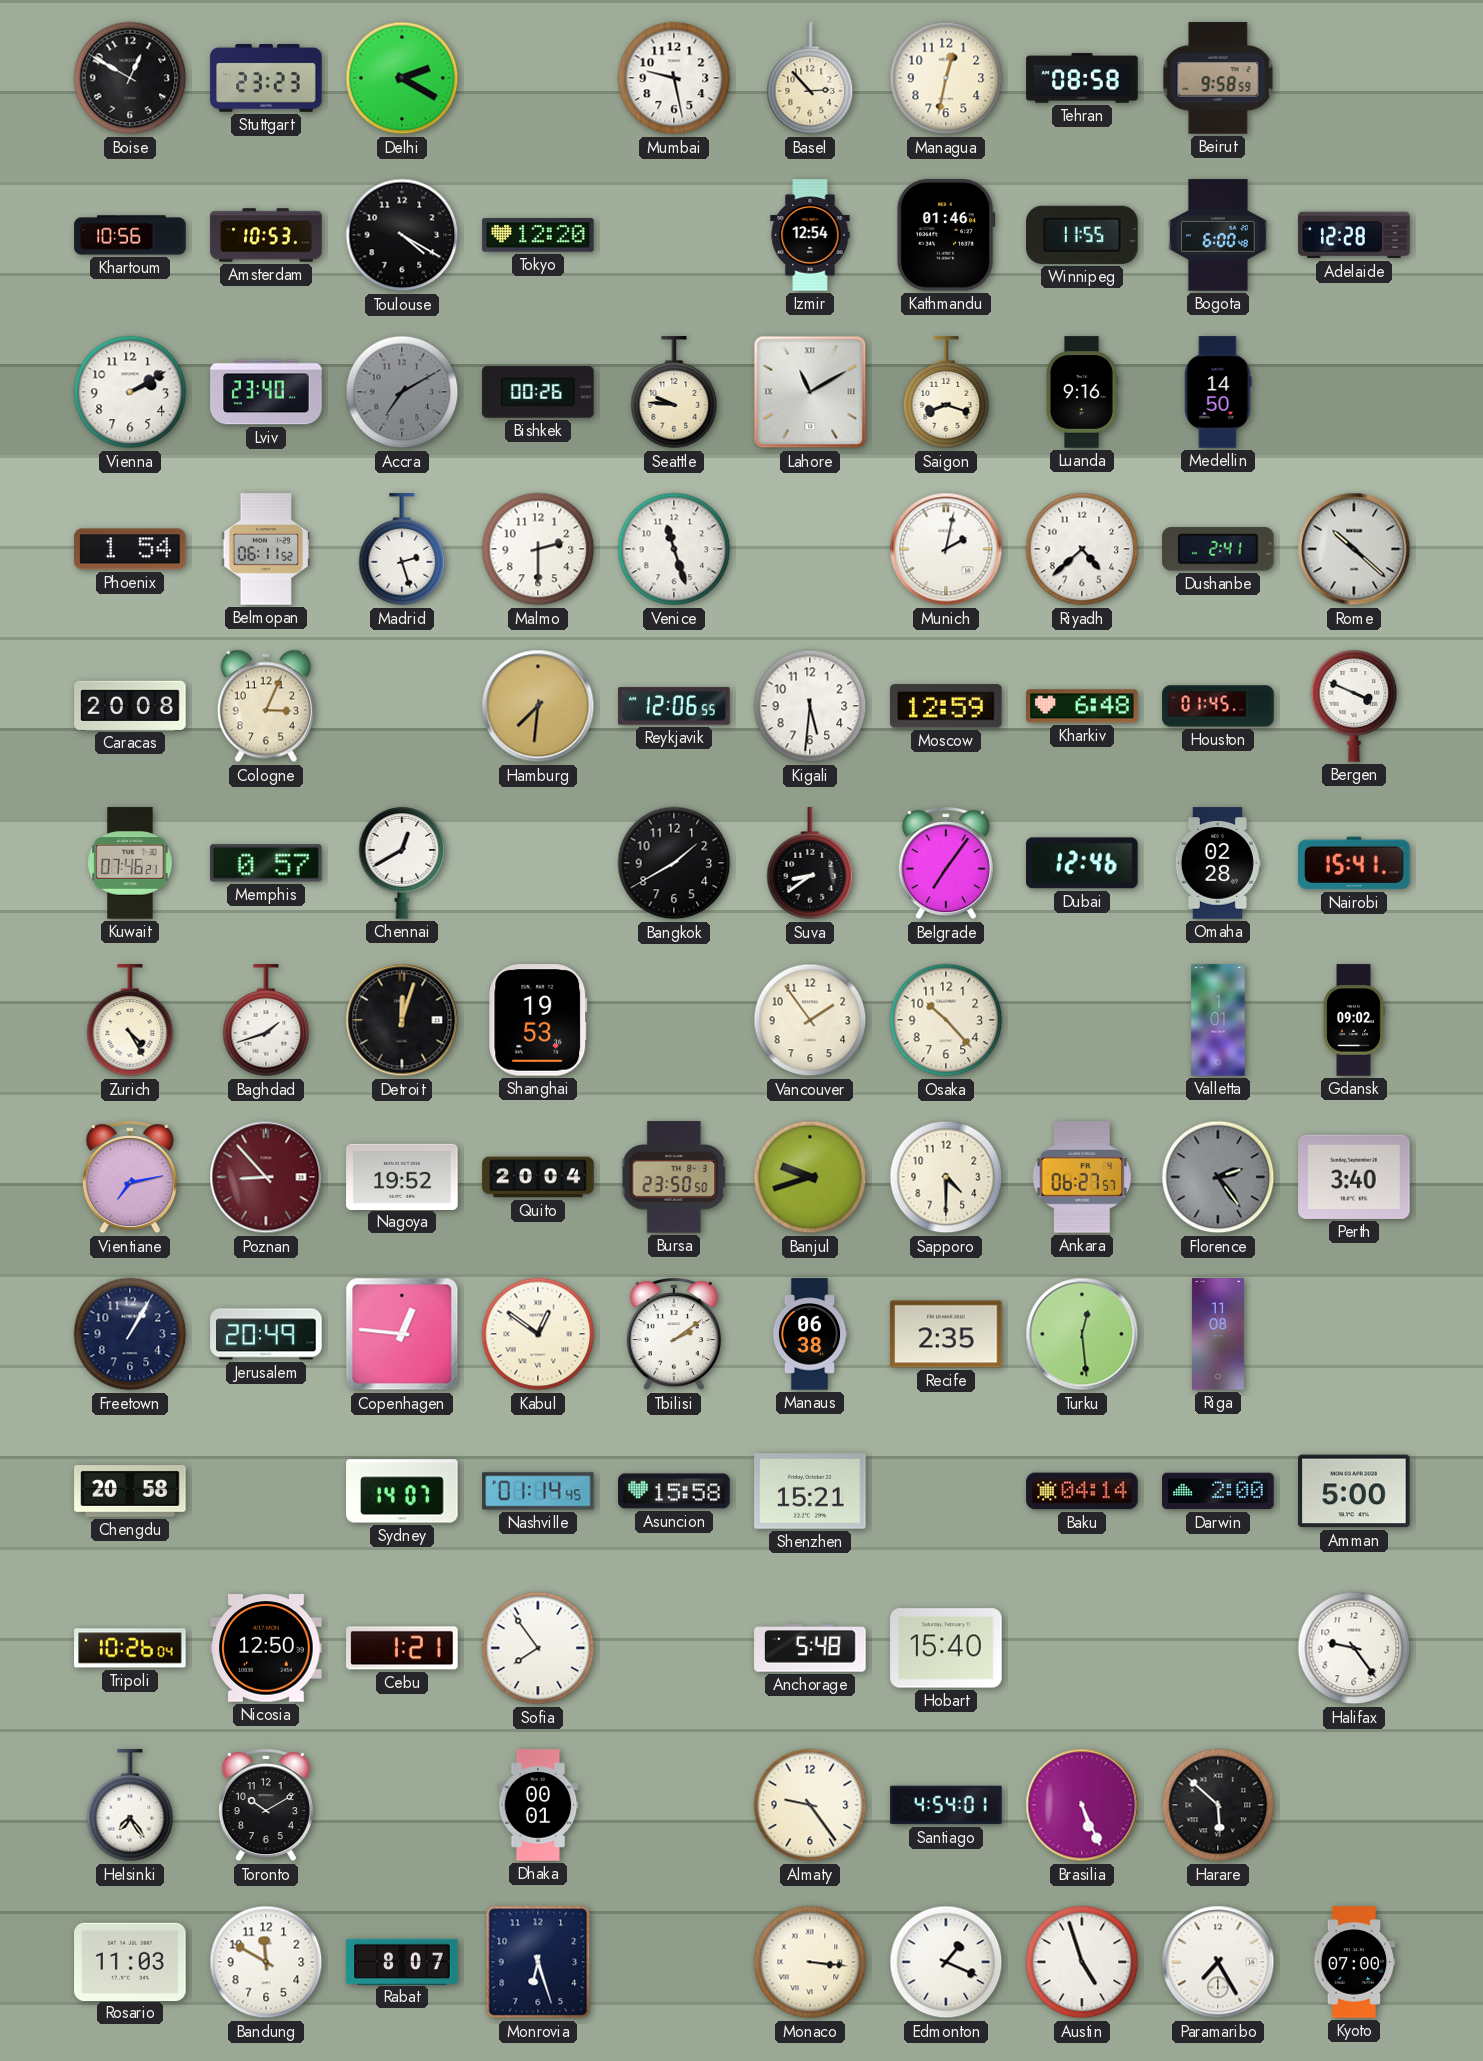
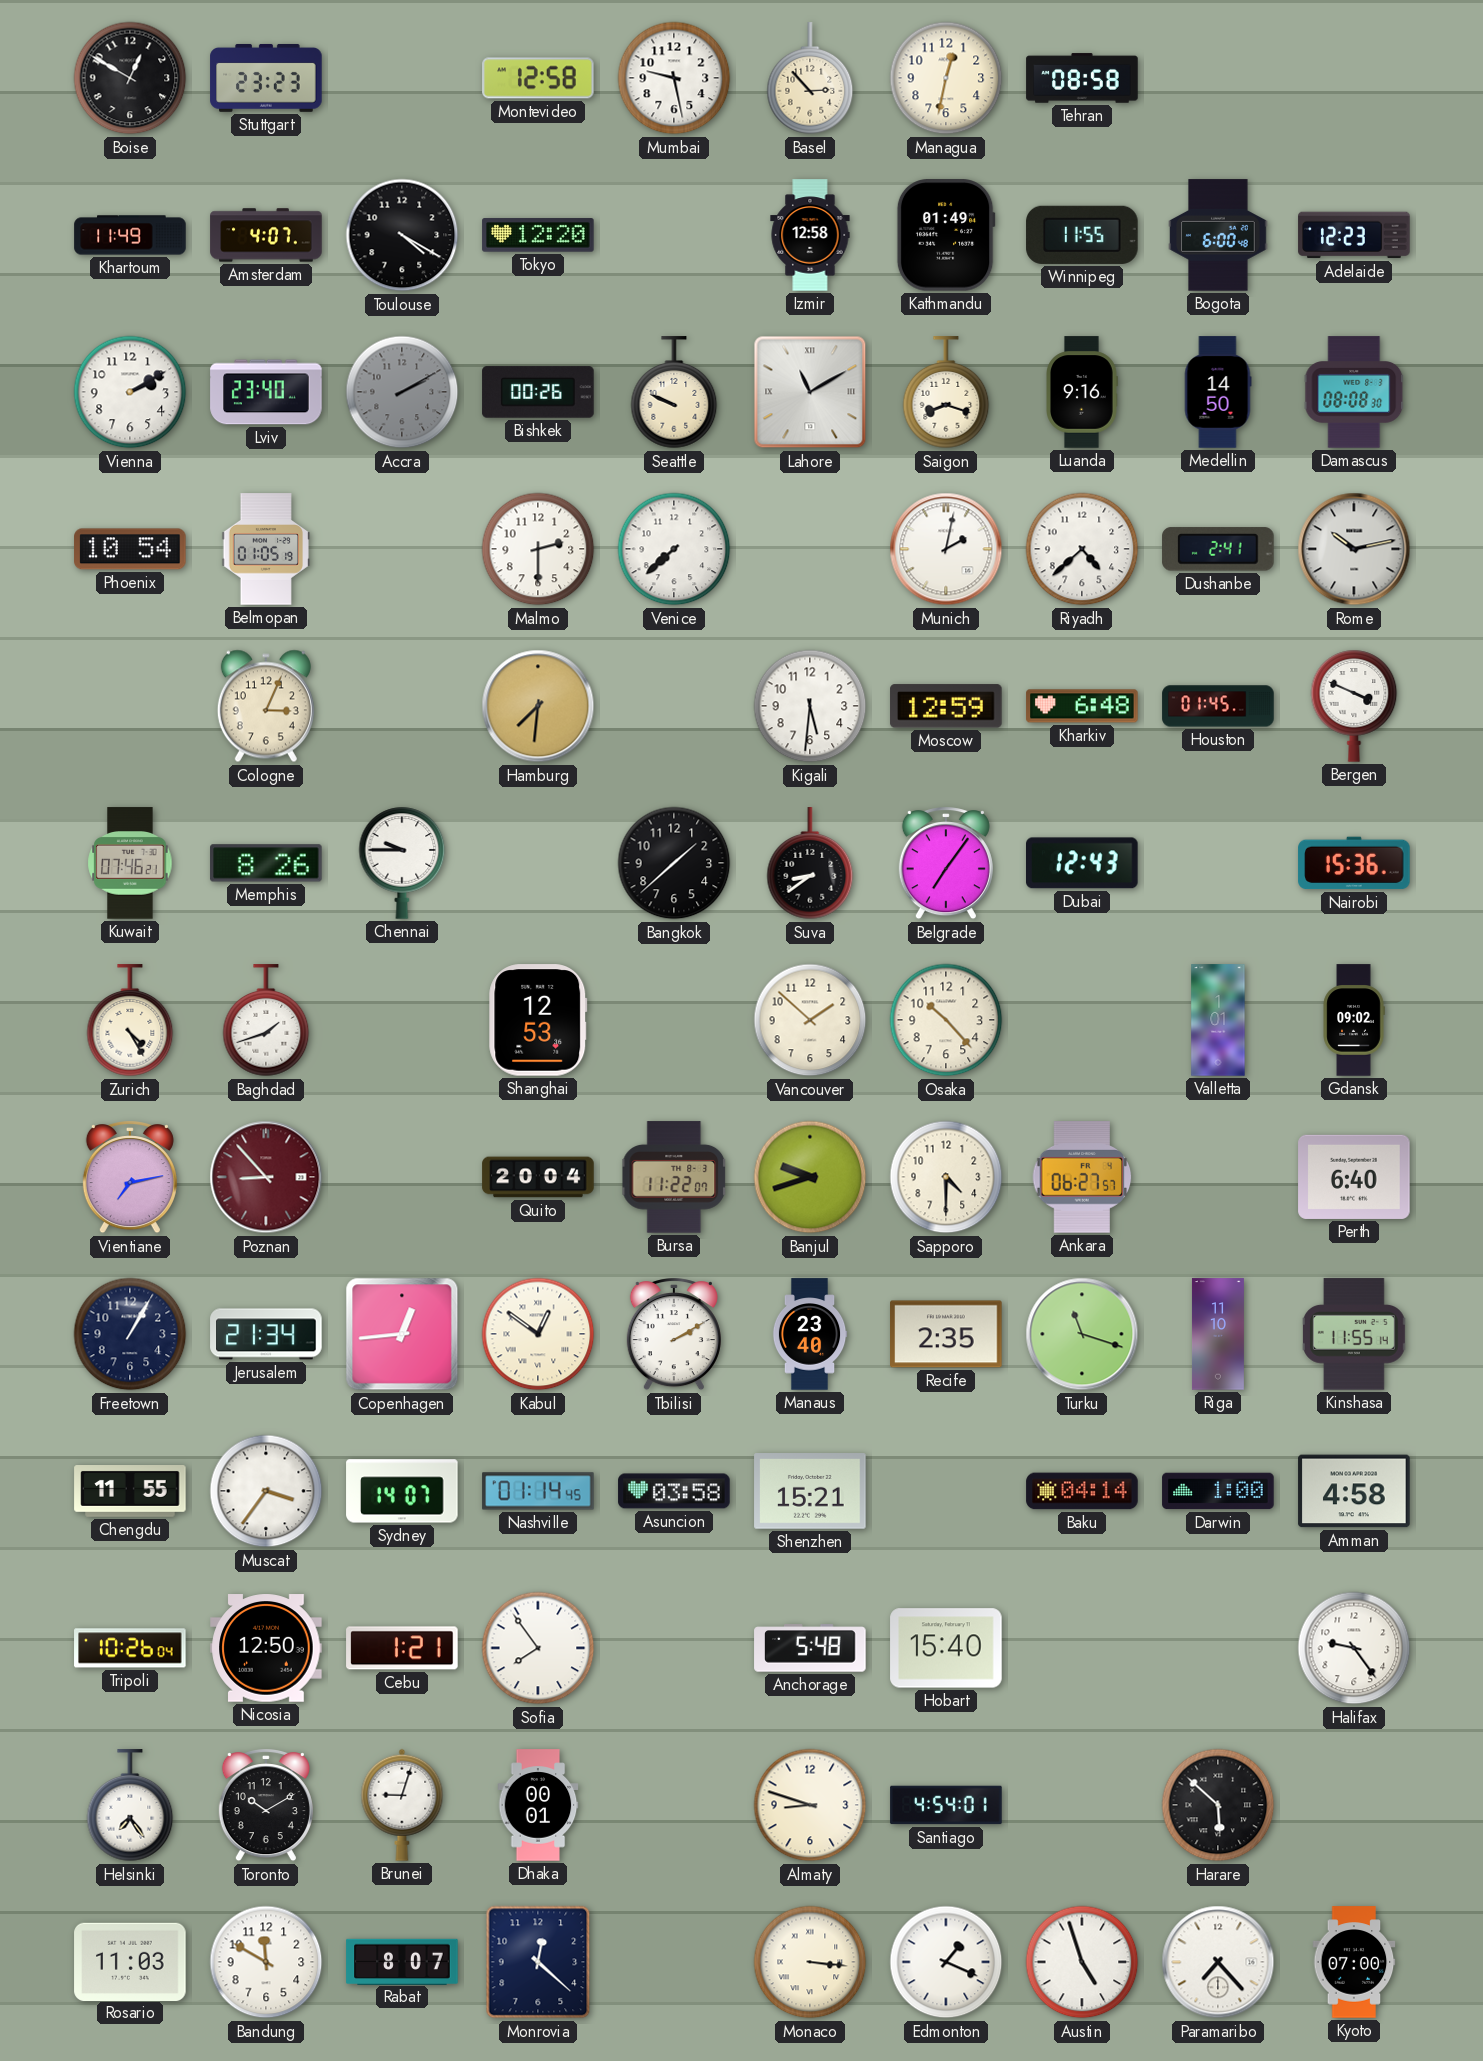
Delhi: 2:20 -> none
Montevideo: none -> 12:58
Beirut: 9:58 -> none
Khartoum: 10:56 -> 11:49
Amsterdam: 10:53 -> 4:07
Izmir: 12:54 -> 12:58
Kathmandu: 01:46 -> 01:49
Adelaide: 12:28 -> 12:23
Accra: 7:10 -> 2:10
Seattle: 9:46 -> 9:49
Damascus: none -> 08:08
Phoenix: 1:54 -> 10:54
Belmopan: 06:11 -> 01:05
Madrid: 2:27 -> none
Venice: 11:27 -> 7:38
Rome: 10:22 -> 10:13
Caracas: 20:08 -> none
Reykjavik: 12:06 -> none
Memphis: 0:57 -> 8:26
Chennai: 12:40 -> 9:45
Bangkok: 1:40 -> 1:38
Dubai: 12:46 -> 12:43
Omaha: 02:28 -> none
Nairobi: 15:41 -> 15:36
Detroit: 12:03 -> none
Shanghai: 19:53 -> 12:53
Vancouver: 1:54 -> 1:52
Nagoya: 19:52 -> none
Bursa: 23:50 -> 11:22
Florence: 2:24 -> none
Perth: 3:40 -> 6:40
Jerusalem: 20:49 -> 21:34
Copenhagen: 12:46 -> 12:44
Tbilisi: 2:09 -> 2:10
Manaus: 06:38 -> 23:40
Turku: 12:29 -> 11:18
Riga: 11:08 -> 11:10
Kinshasa: none -> 11:55
Chengdu: 20:58 -> 11:55
Muscat: none -> 3:36
Asuncion: 15:58 -> 03:58
Darwin: 2:00 -> 1:00
Amman: 5:00 -> 4:58
Brunei: none -> 9:03
Almaty: 9:24 -> 8:48
Brasilia: 5:26 -> none
Monrovia: 6:27 -> 12:22
Paramaribo: 7:25 -> 7:23
